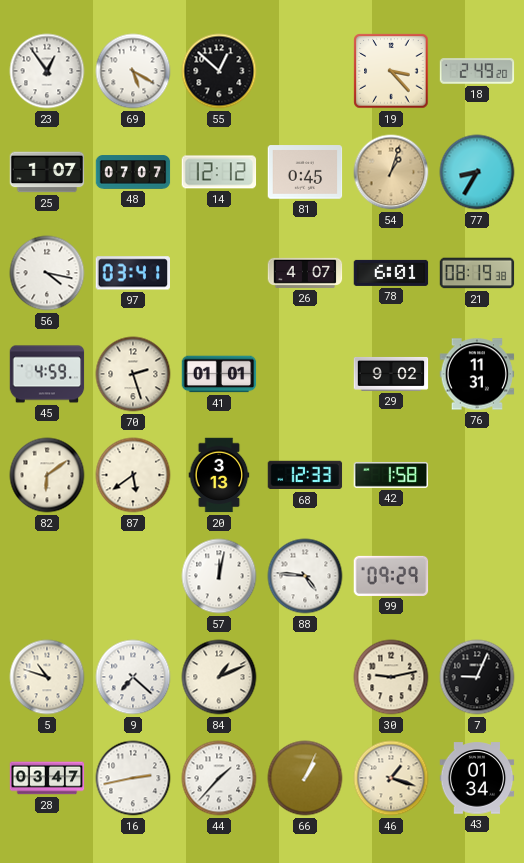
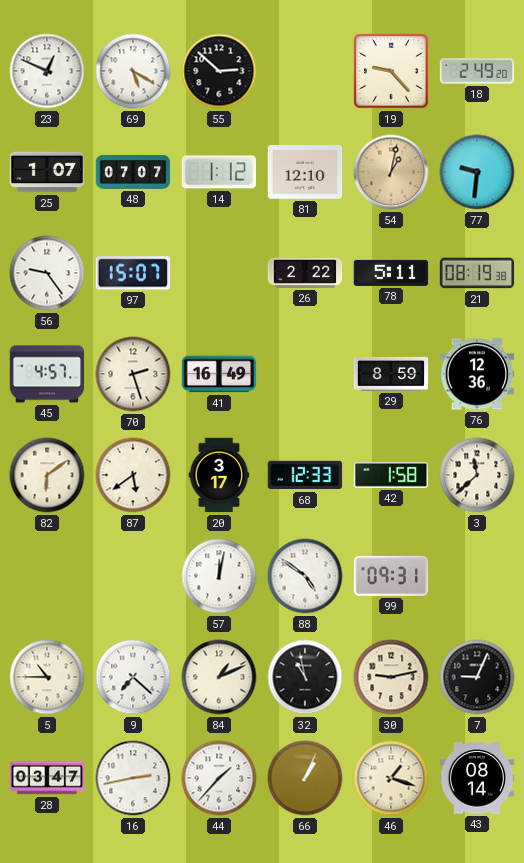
23: 12:54 -> 12:49
55: 12:52 -> 2:52
19: 3:23 -> 9:23
14: 12:12 -> 1:12
81: 0:45 -> 12:10
54: 1:03 -> 1:02
77: 8:35 -> 9:31
56: 4:17 -> 9:24
97: 03:41 -> 15:07
26: 4:07 -> 2:22
78: 6:01 -> 5:11
45: 4:59 -> 4:57
41: 01:01 -> 16:49
29: 9:02 -> 8:59
76: 11:31 -> 12:36
20: 3:13 -> 3:17
3: none -> 11:38
88: 4:46 -> 4:51
99: 09:29 -> 09:31
5: 10:48 -> 10:45
32: none -> 10:58
43: 01:34 -> 08:14
